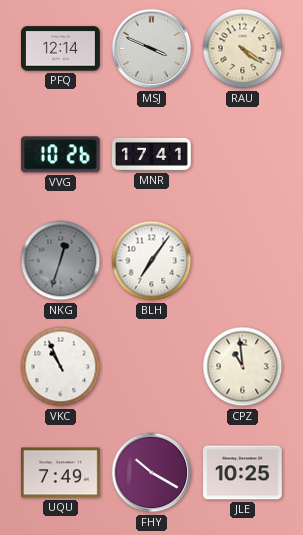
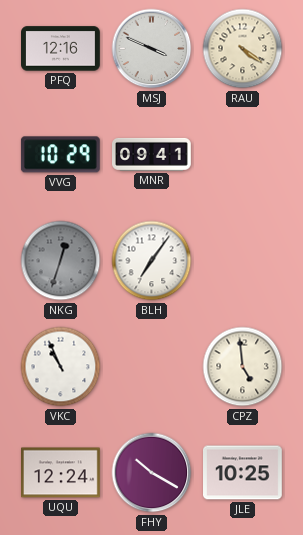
PFQ: 12:14 -> 12:16
VVG: 10:26 -> 10:29
MNR: 17:41 -> 09:41
CPZ: 10:59 -> 4:59
UQU: 7:49 -> 12:24
